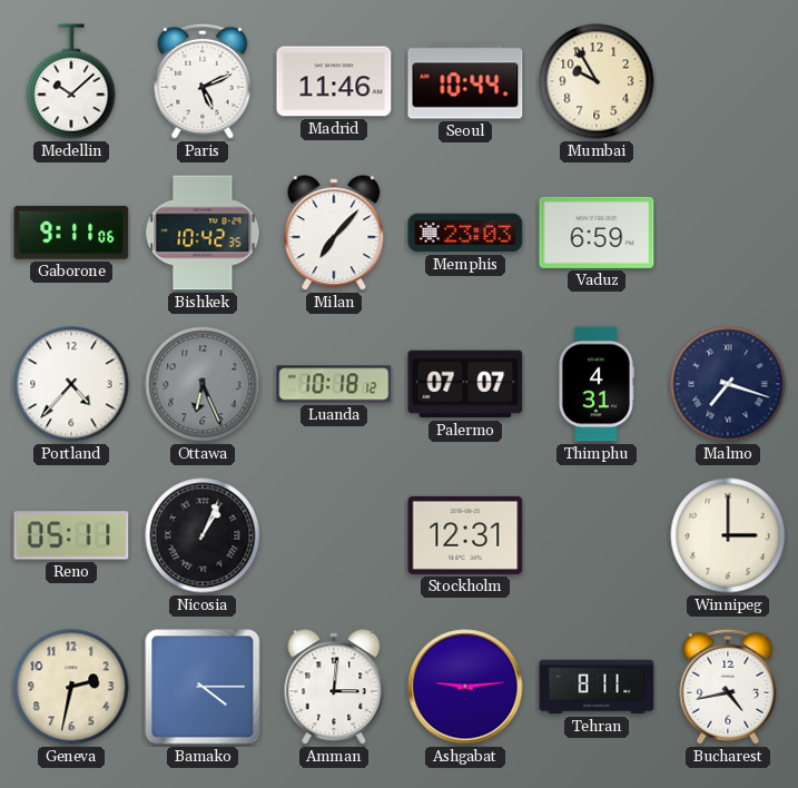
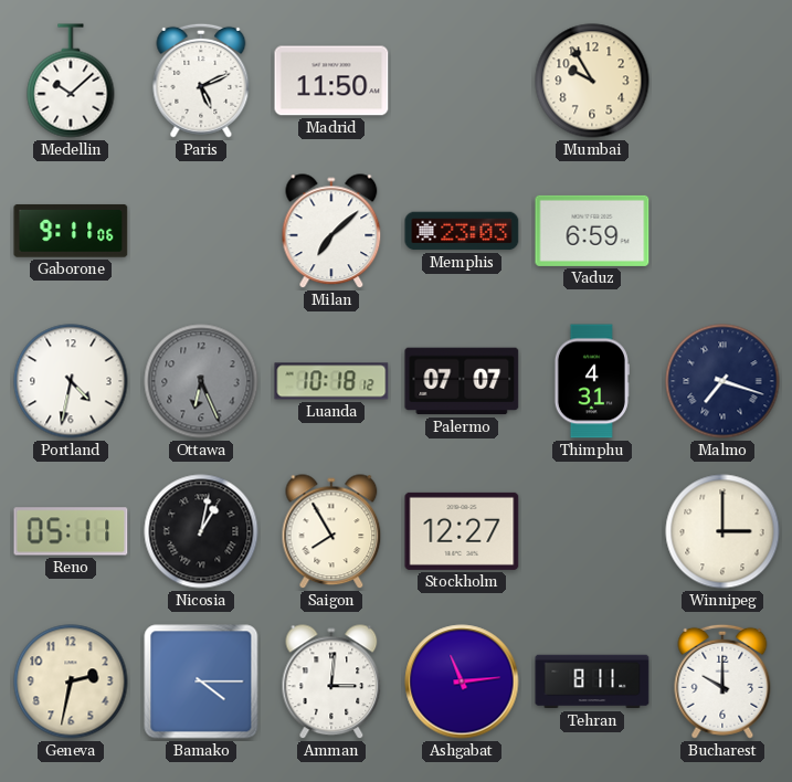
Madrid: 11:46 -> 11:50
Seoul: 10:44 -> none
Bishkek: 10:42 -> none
Milan: 7:07 -> 7:08
Portland: 4:37 -> 4:32
Nicosia: 1:04 -> 1:02
Saigon: none -> 7:55
Stockholm: 12:31 -> 12:27
Ashgabat: 9:14 -> 11:14
Bucharest: 4:43 -> 10:00
